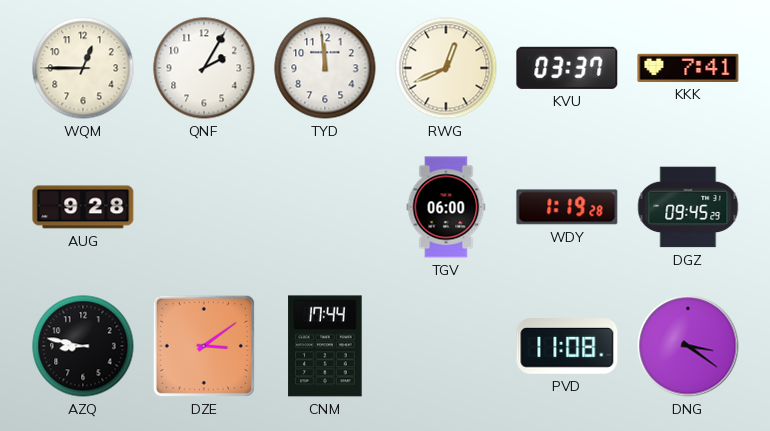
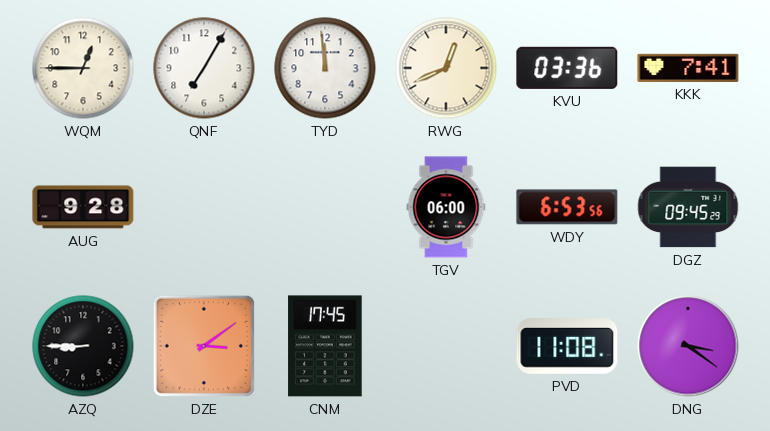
QNF: 2:05 -> 7:05
KVU: 03:37 -> 03:36
WDY: 1:19 -> 6:53
AZQ: 8:47 -> 8:45
CNM: 17:44 -> 17:45
